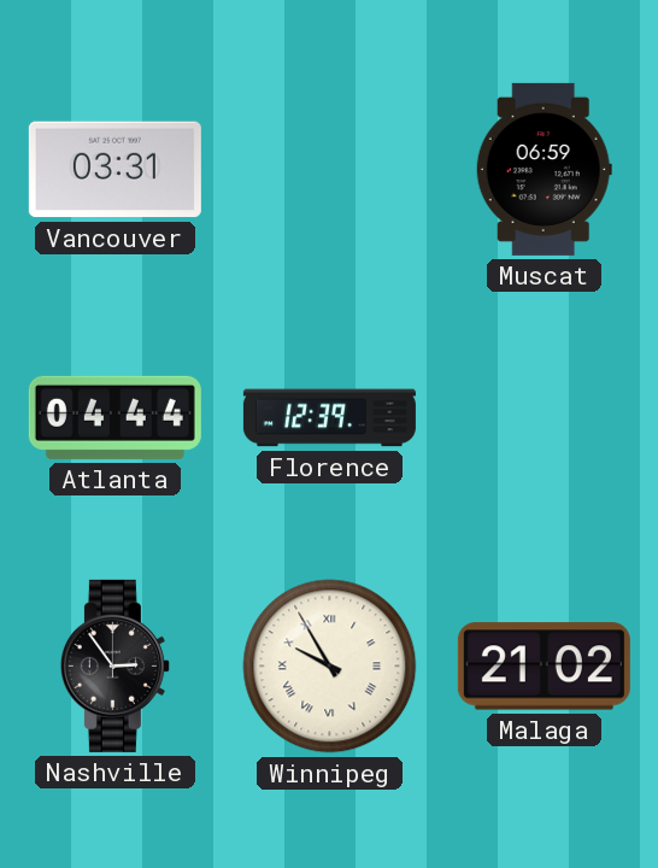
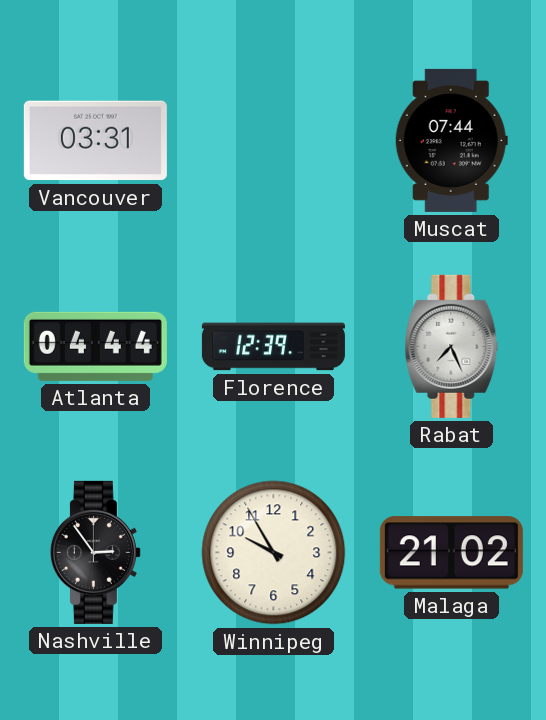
Muscat: 06:59 -> 07:44
Rabat: none -> 7:26
Winnipeg numerals: Roman -> Arabic
